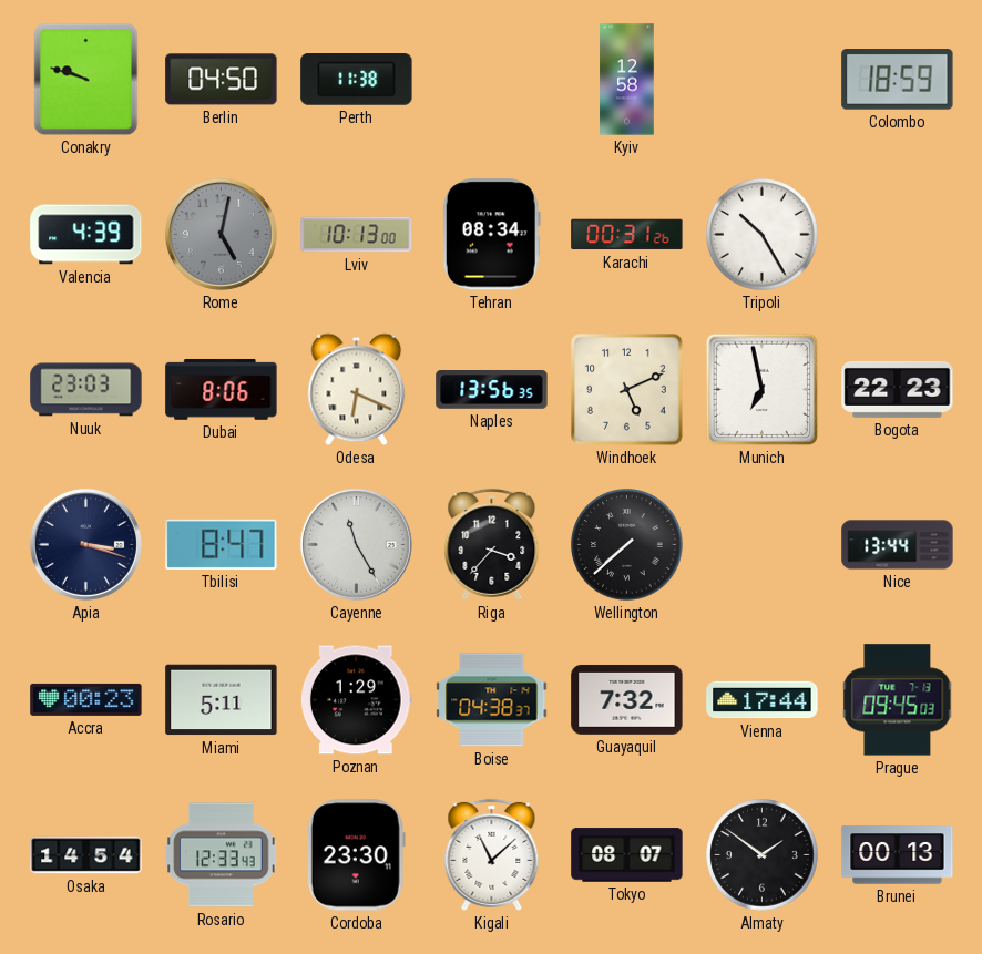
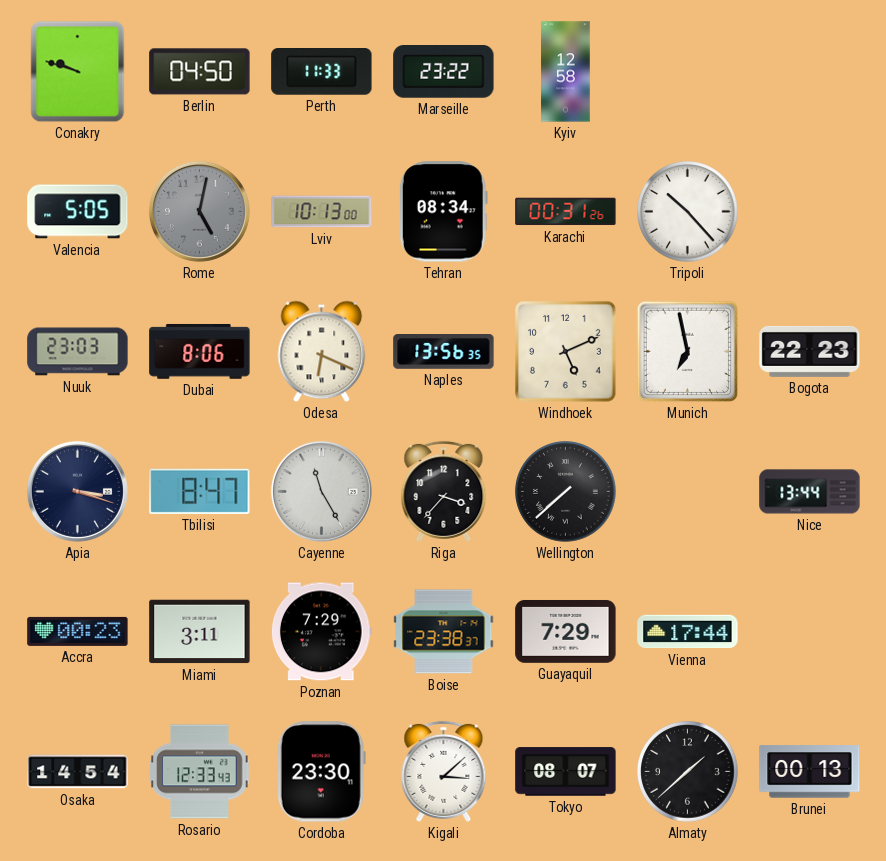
Perth: 11:38 -> 11:33
Marseille: none -> 23:22
Colombo: 18:59 -> none
Valencia: 4:39 -> 5:05
Tripoli: 10:25 -> 10:23
Miami: 5:11 -> 3:11
Poznan: 1:29 -> 7:29
Boise: 04:38 -> 23:38
Guayaquil: 7:32 -> 7:29
Prague: 09:45 -> none
Kigali: 11:08 -> 3:08
Almaty: 1:51 -> 1:38
